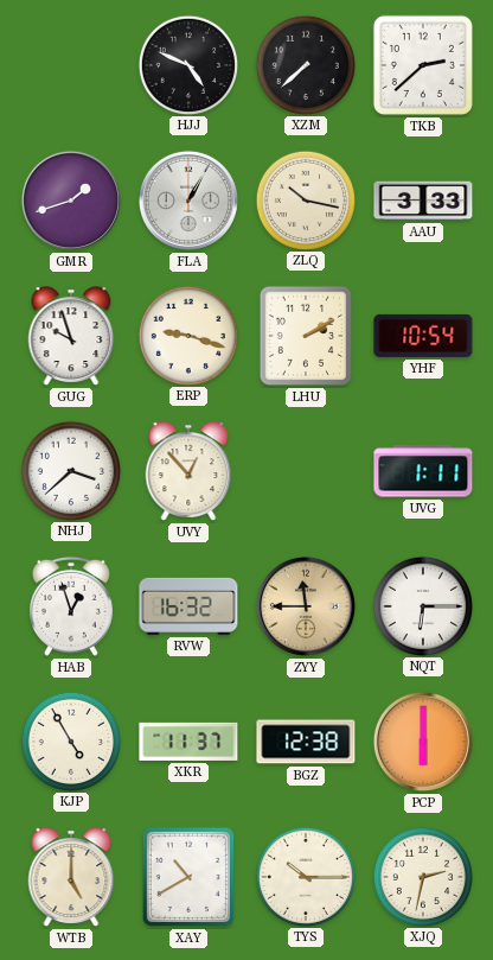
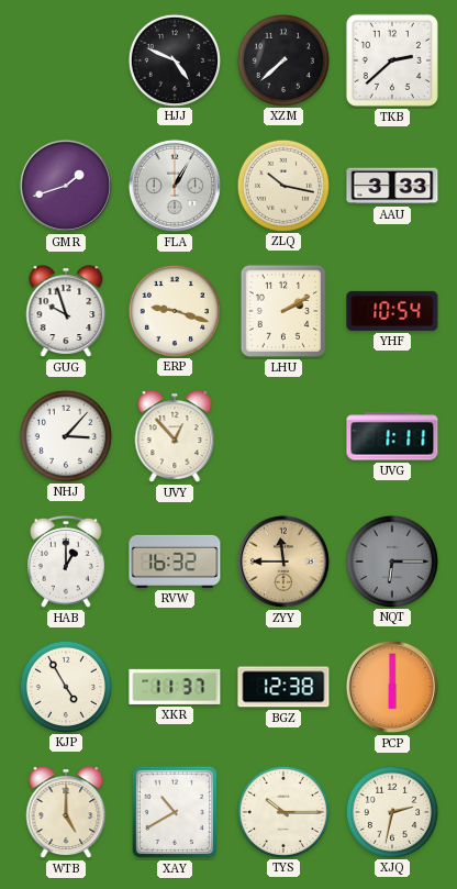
NHJ: 3:38 -> 3:07
HAB: 12:57 -> 1:00
NQT dial: white -> grey
